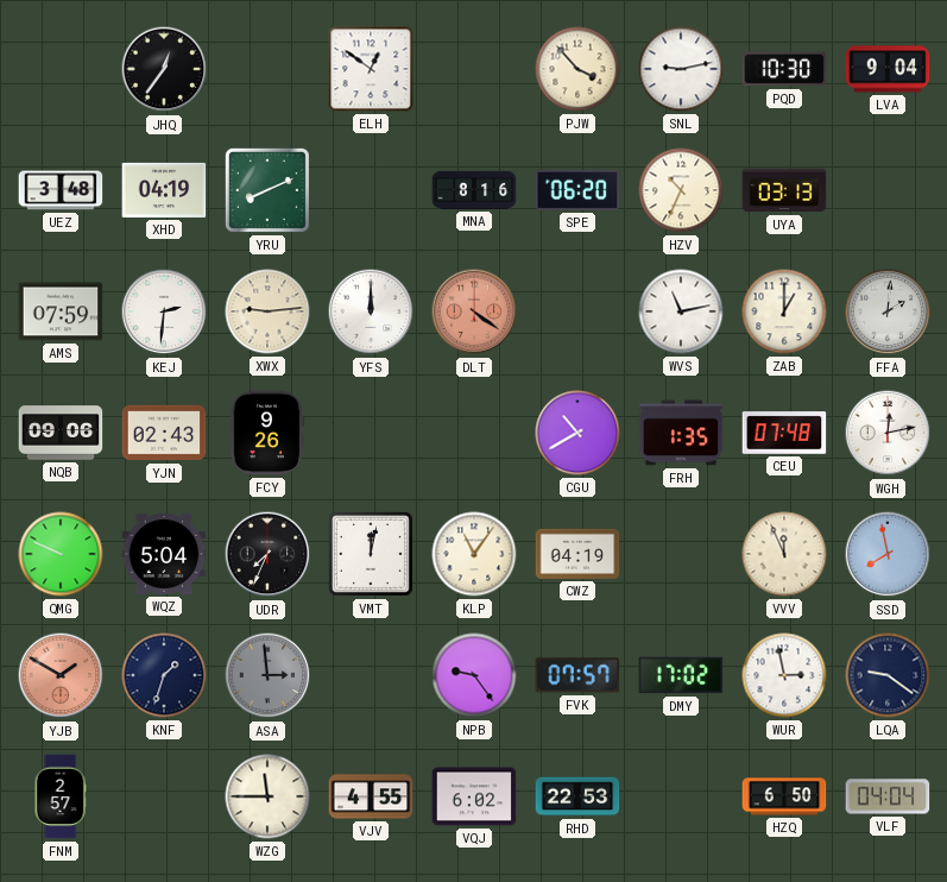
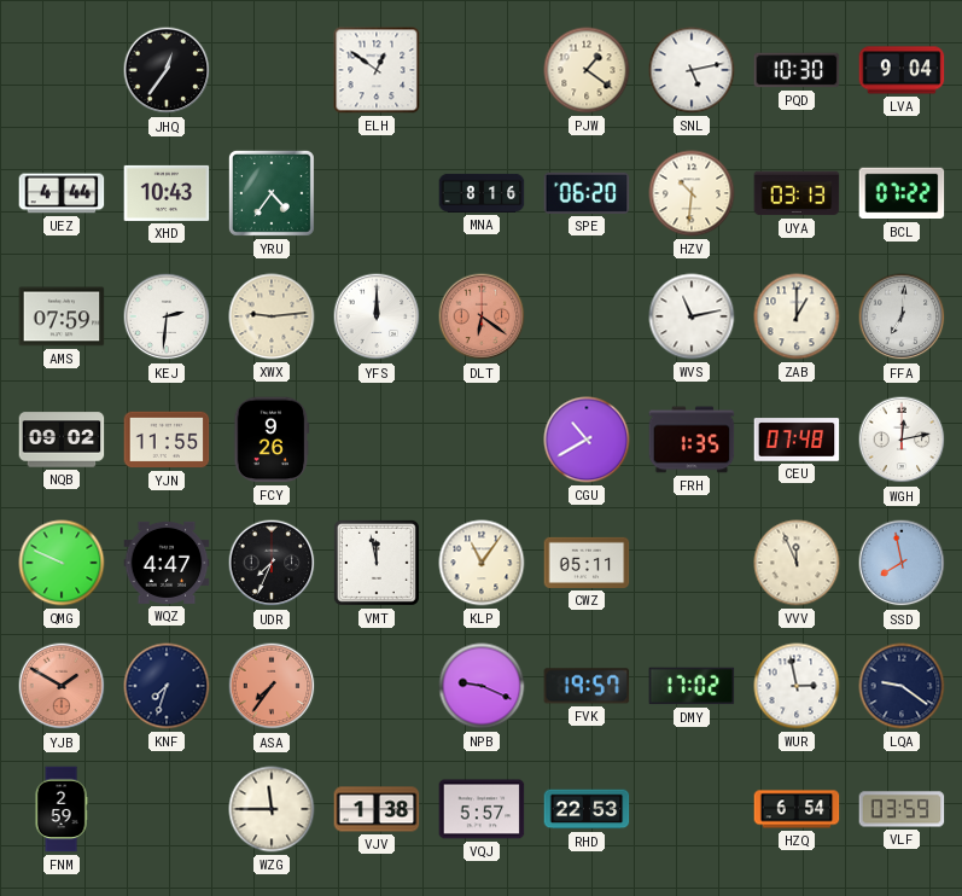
PJW: 3:53 -> 1:21
SNL: 9:13 -> 5:13
UEZ: 3:48 -> 4:44
XHD: 04:19 -> 10:43
YRU: 8:11 -> 4:36
HZV: 10:34 -> 10:31
BCL: none -> 07:22
DLT: 4:21 -> 6:21
FFA: 2:01 -> 7:01
NQB: 09:06 -> 09:02
YJN: 02:43 -> 11:55
WQZ: 5:04 -> 4:47
VMT: 12:02 -> 11:58
CWZ: 04:19 -> 05:11
KNF: 1:33 -> 7:33
ASA: 2:59 -> 7:36
ASA dial: grey -> salmon
NPB: 9:24 -> 9:19
FVK: 07:57 -> 19:57
FNM: 2:57 -> 2:59
VJV: 4:55 -> 1:38
VQJ: 6:02 -> 5:57
HZQ: 6:50 -> 6:54
VLF: 04:04 -> 03:59
